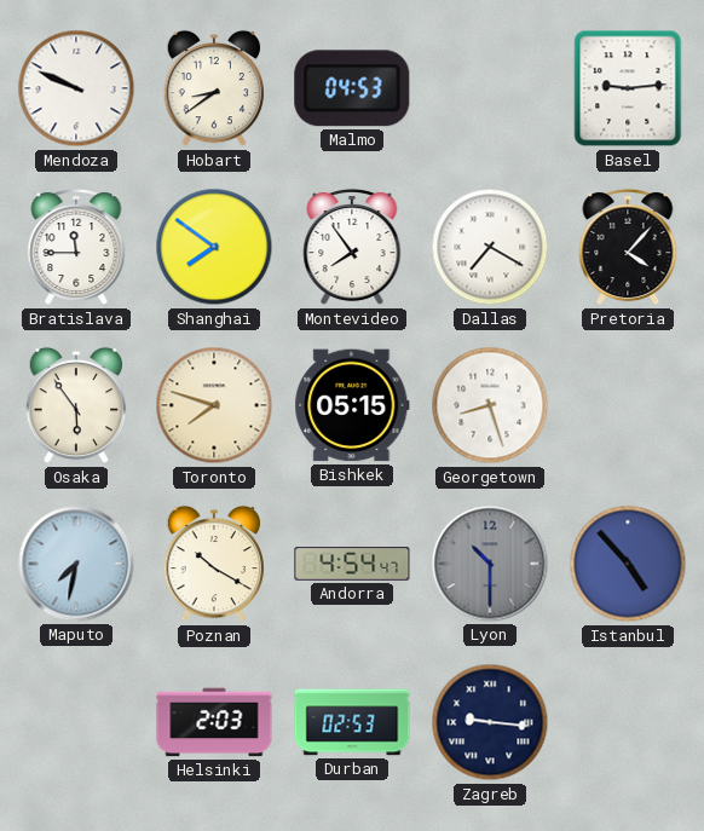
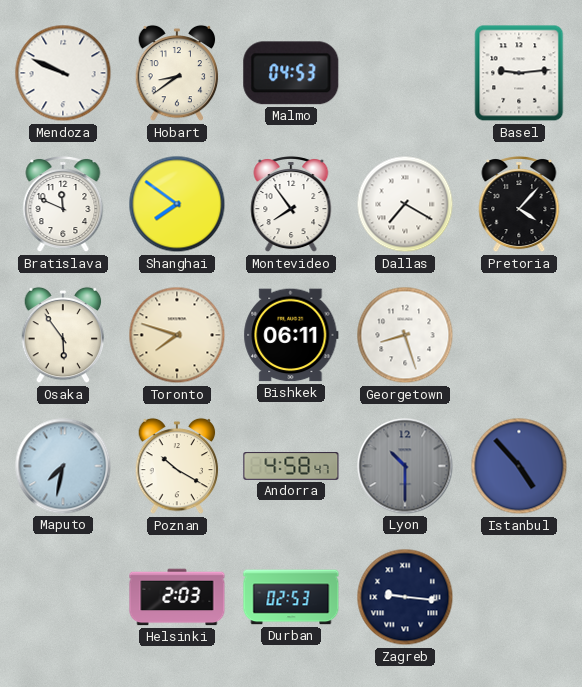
Bratislava: 11:45 -> 11:49
Bishkek: 05:15 -> 06:11
Andorra: 4:54 -> 4:58
